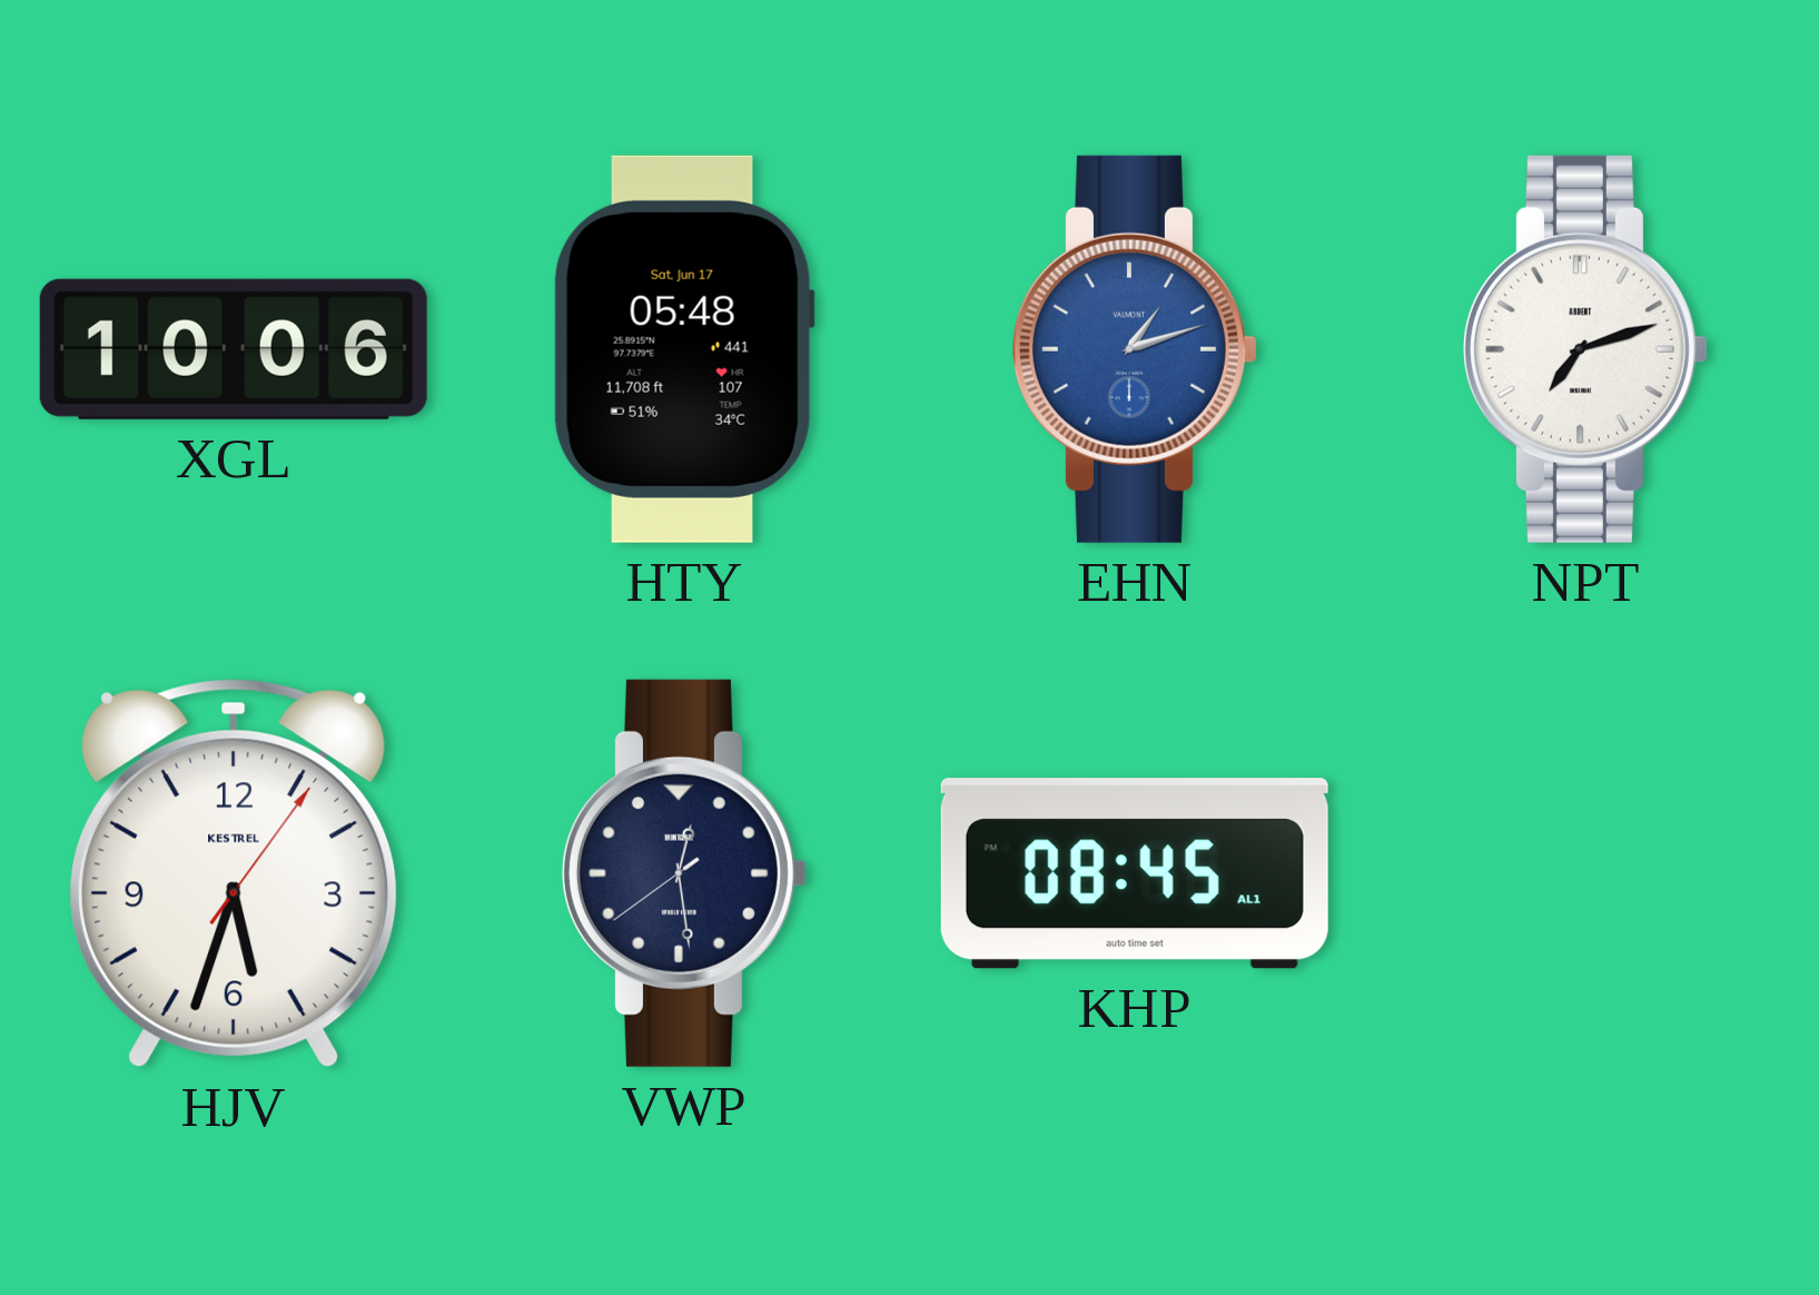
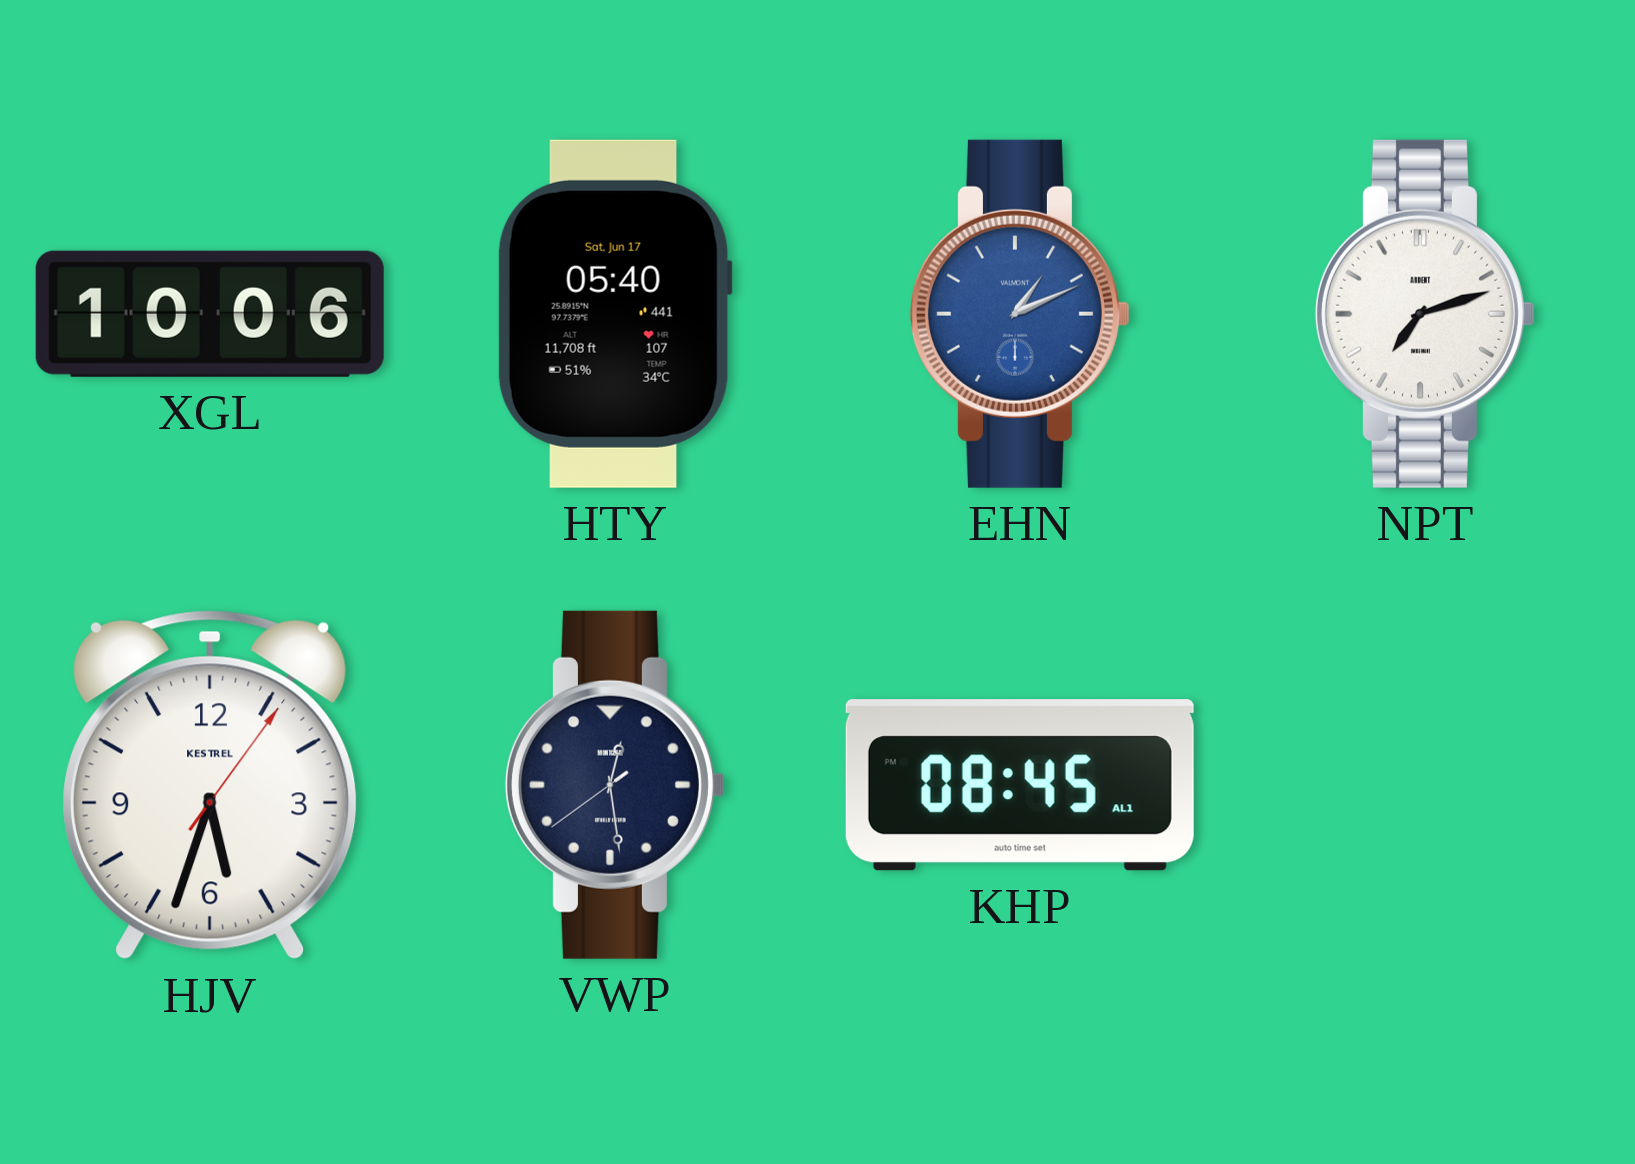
HTY: 05:48 -> 05:40
EHN: 1:12 -> 1:11
